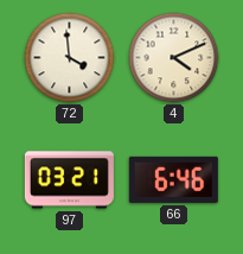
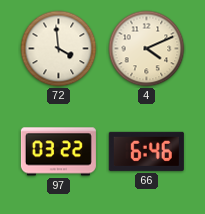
97: 03:21 -> 03:22
